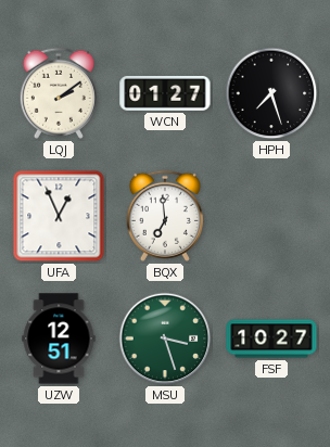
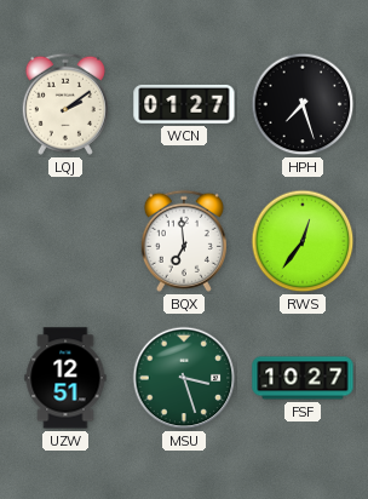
UFA: 12:56 -> none
RWS: none -> 12:36
